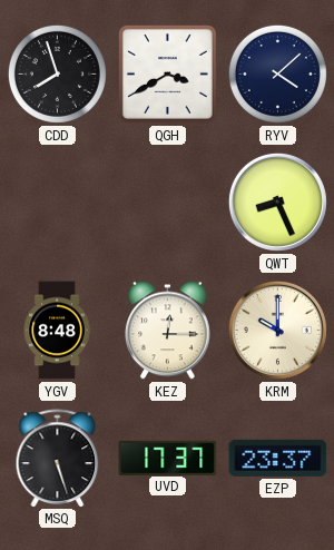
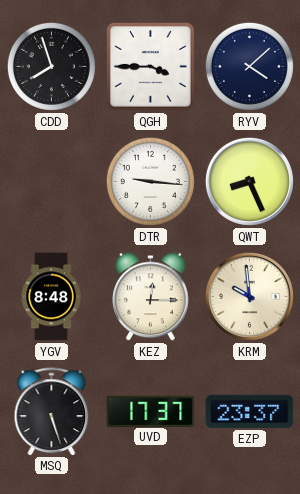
QGH: 3:40 -> 3:45
DTR: none -> 9:16
KRM: 10:00 -> 9:59
